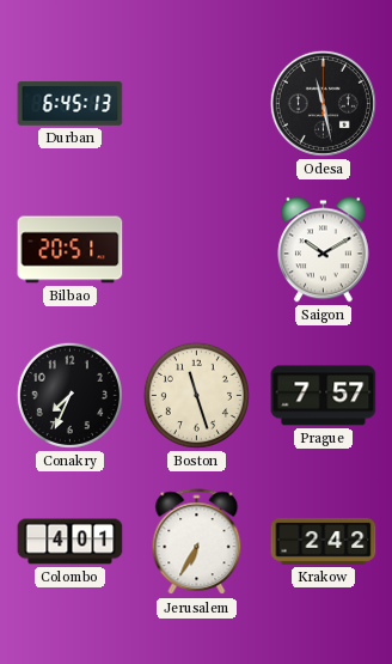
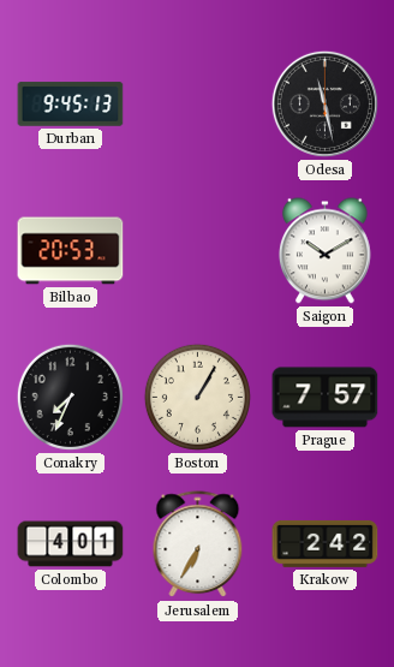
Durban: 6:45 -> 9:45
Bilbao: 20:51 -> 20:53
Boston: 11:27 -> 1:05
